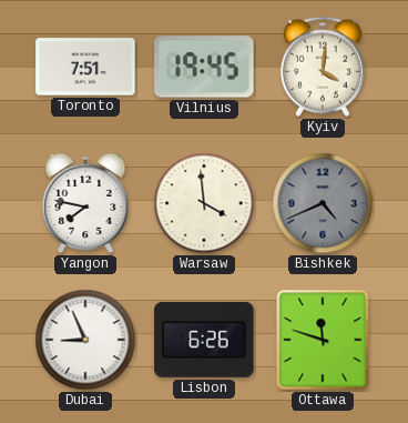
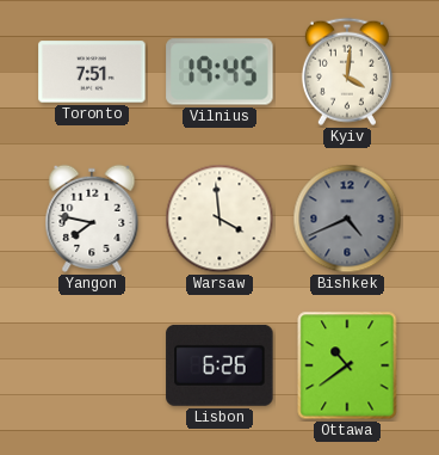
Dubai: 8:56 -> none
Ottawa: 11:48 -> 10:39
